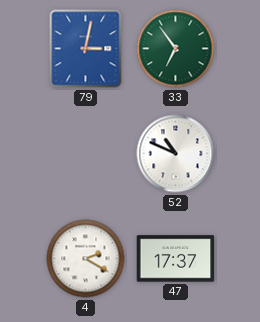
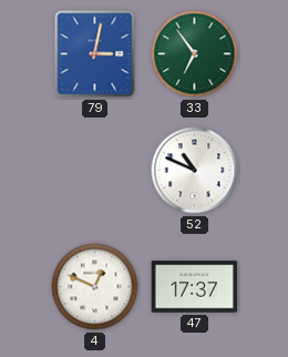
4: 2:20 -> 12:49
